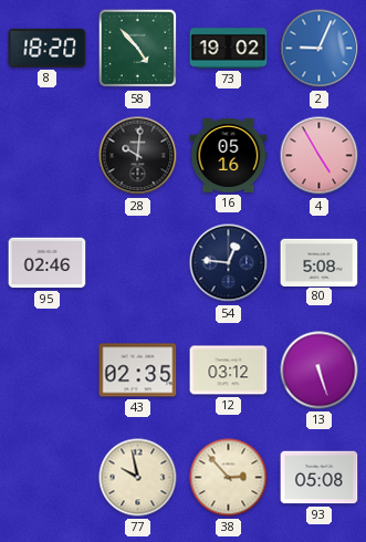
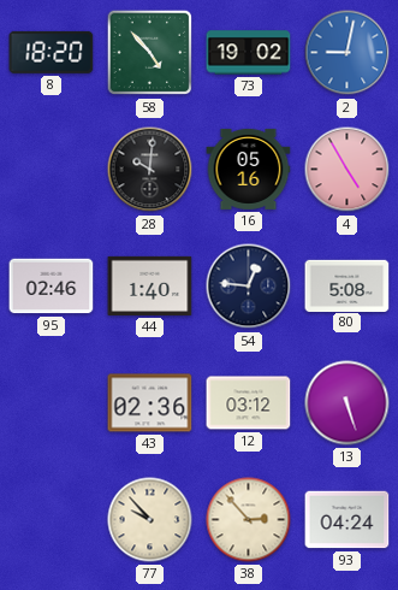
2: 9:04 -> 9:02
44: none -> 1:40
43: 02:35 -> 02:36
77: 9:58 -> 9:53
93: 05:08 -> 04:24
